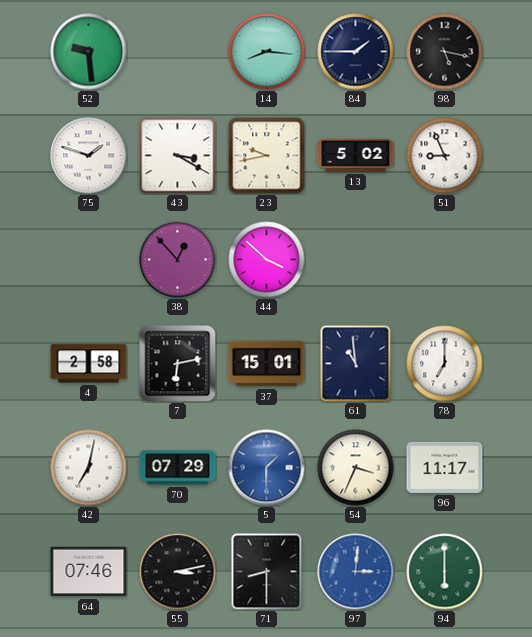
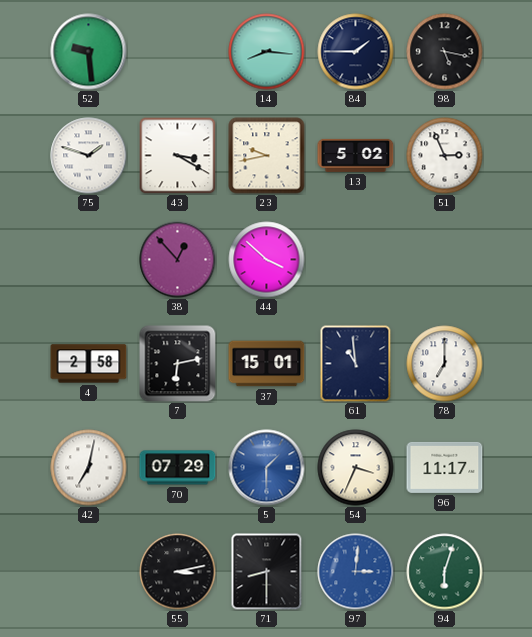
51: 8:56 -> 2:56
64: 07:46 -> none
94: 6:00 -> 6:03
